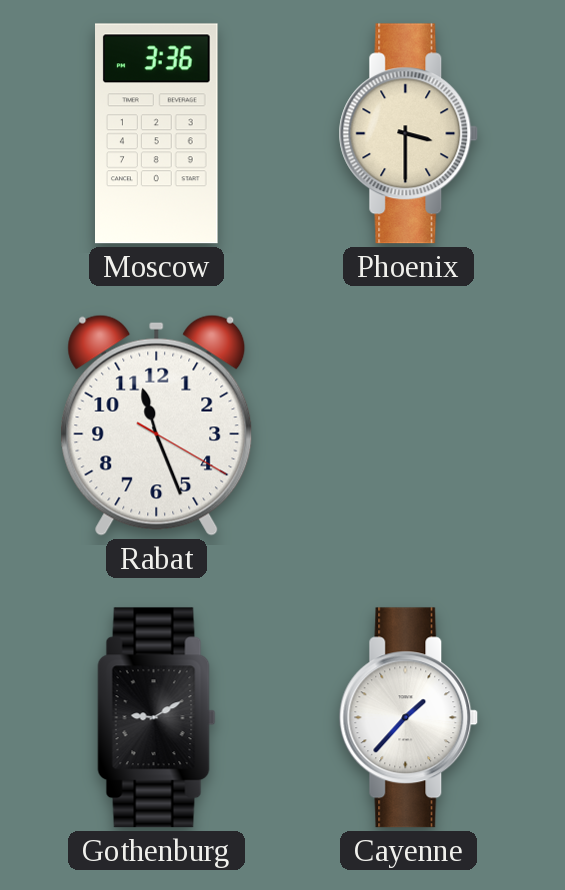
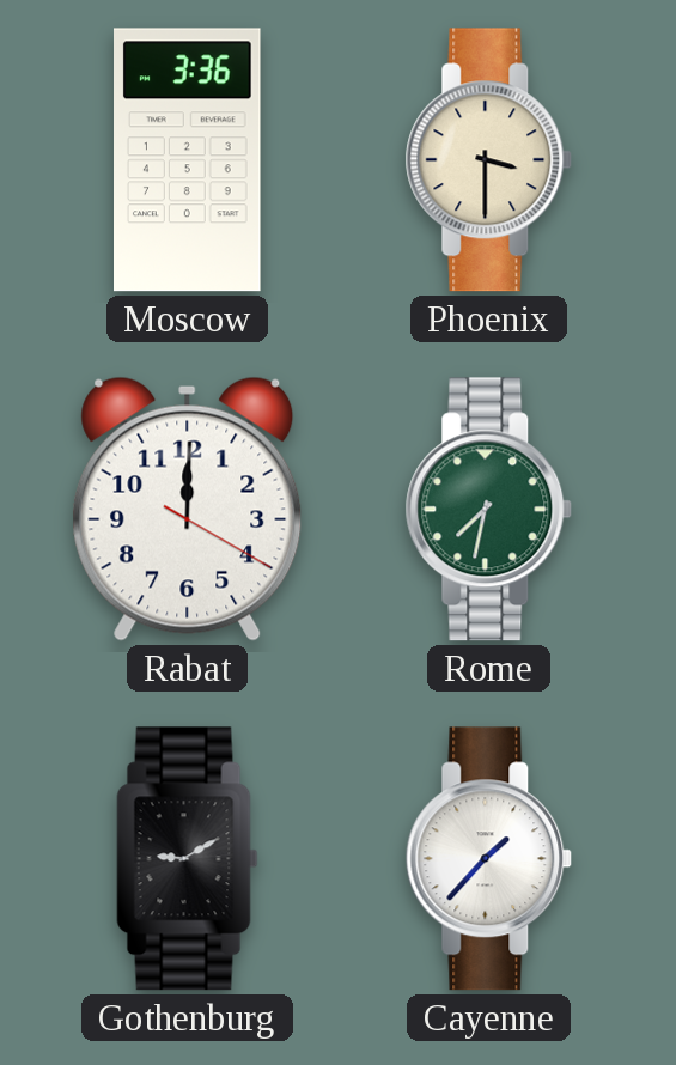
Rabat: 11:26 -> 12:00
Rome: none -> 7:32
